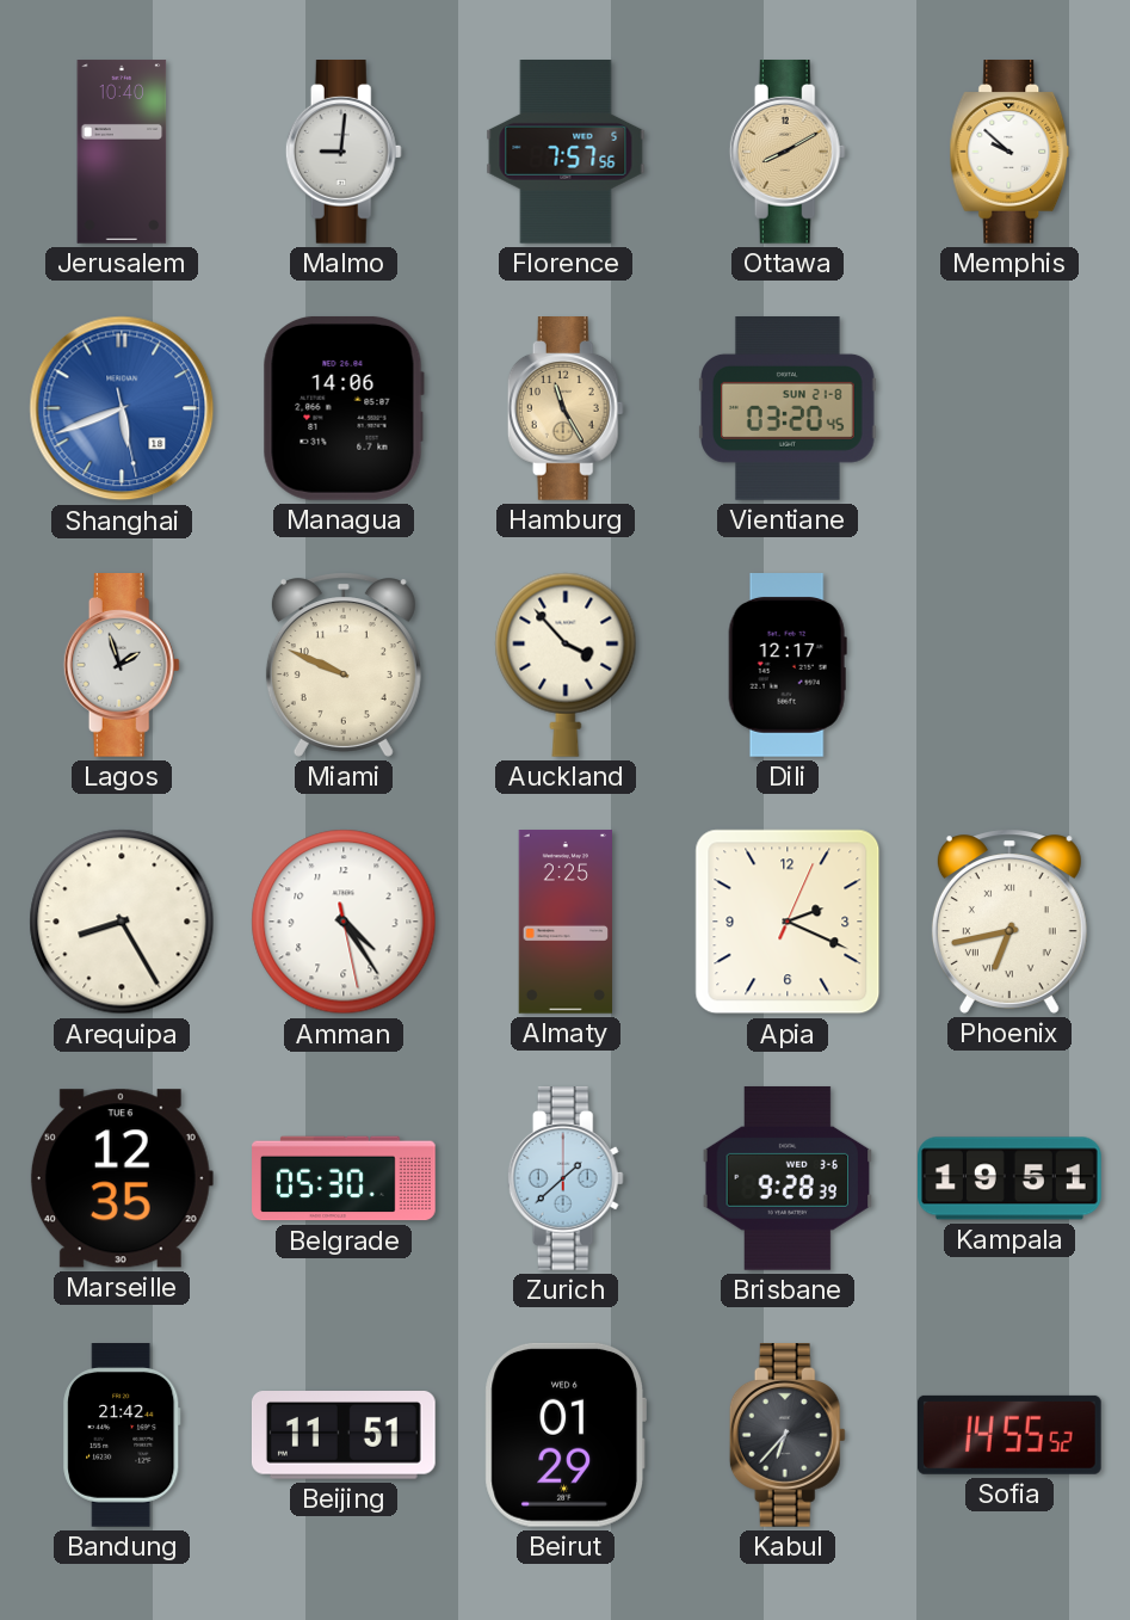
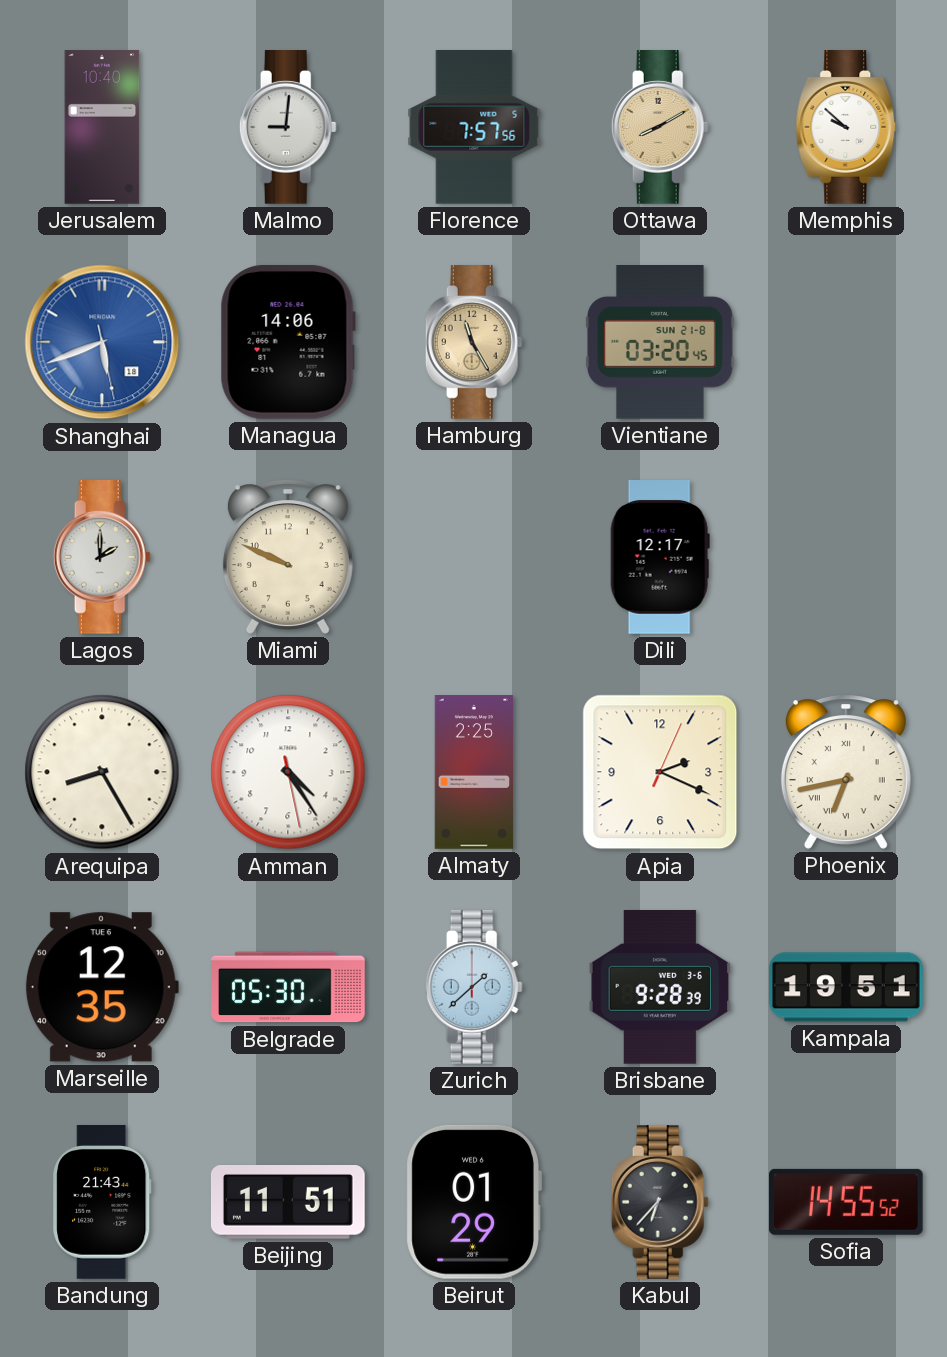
Lagos: 1:57 -> 2:00
Auckland: 3:53 -> none
Bandung: 21:42 -> 21:43
